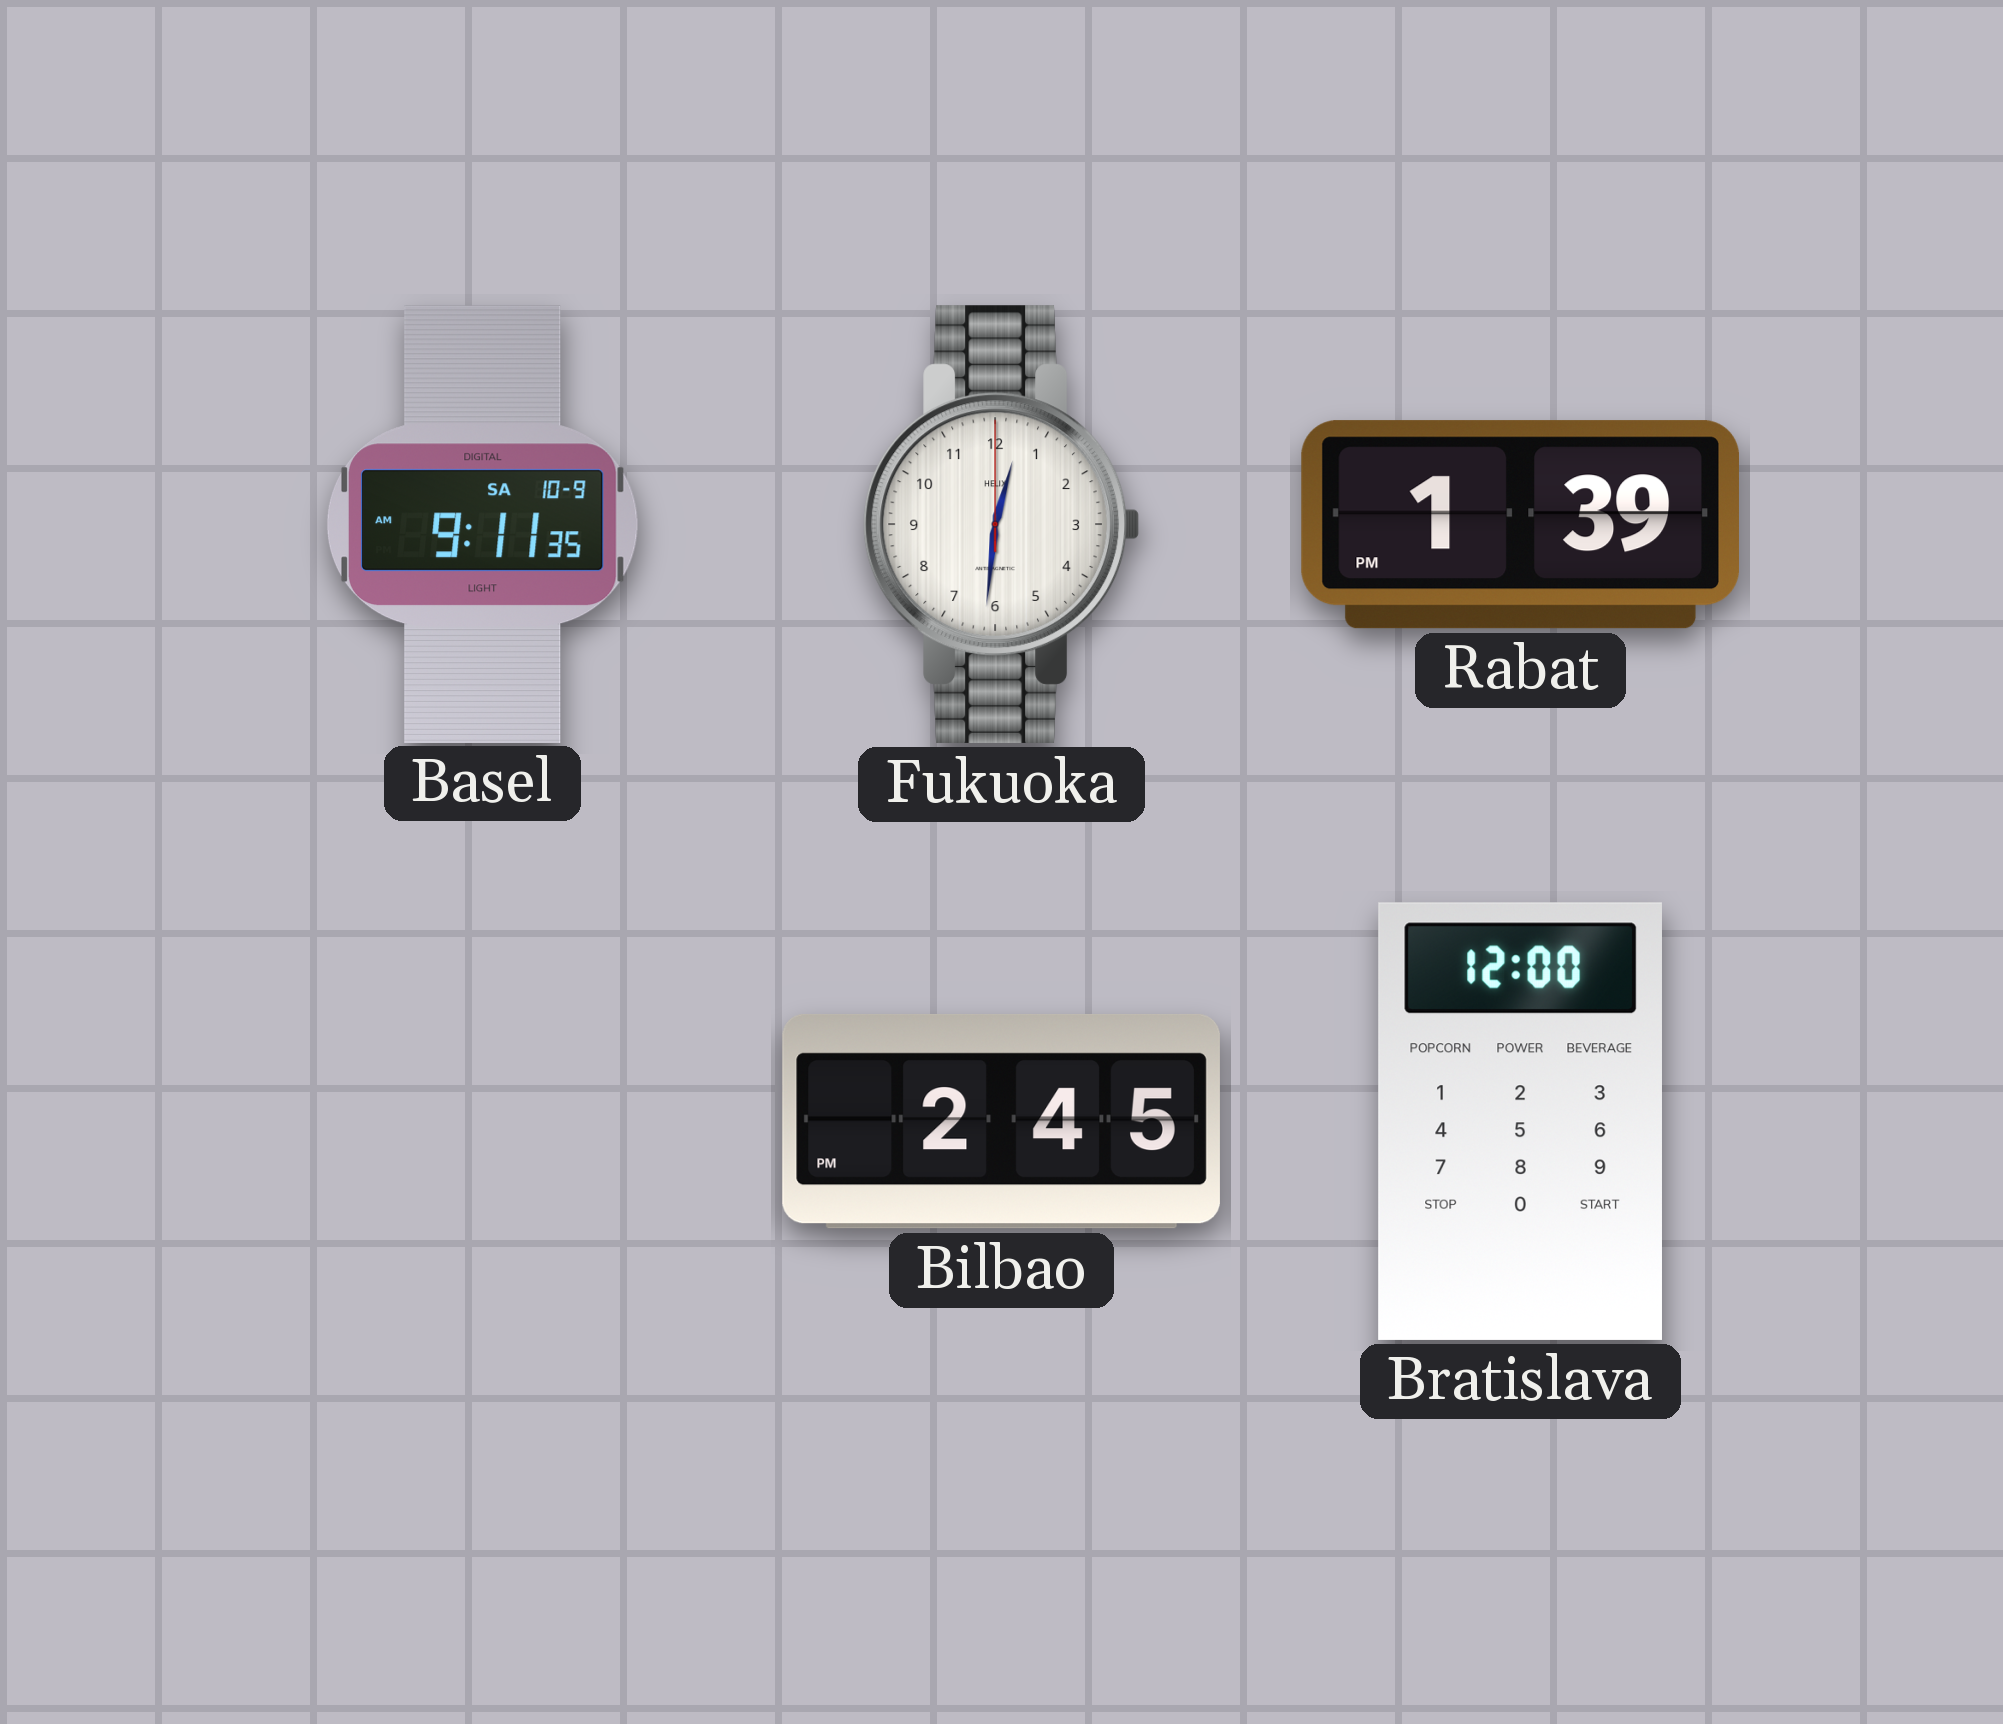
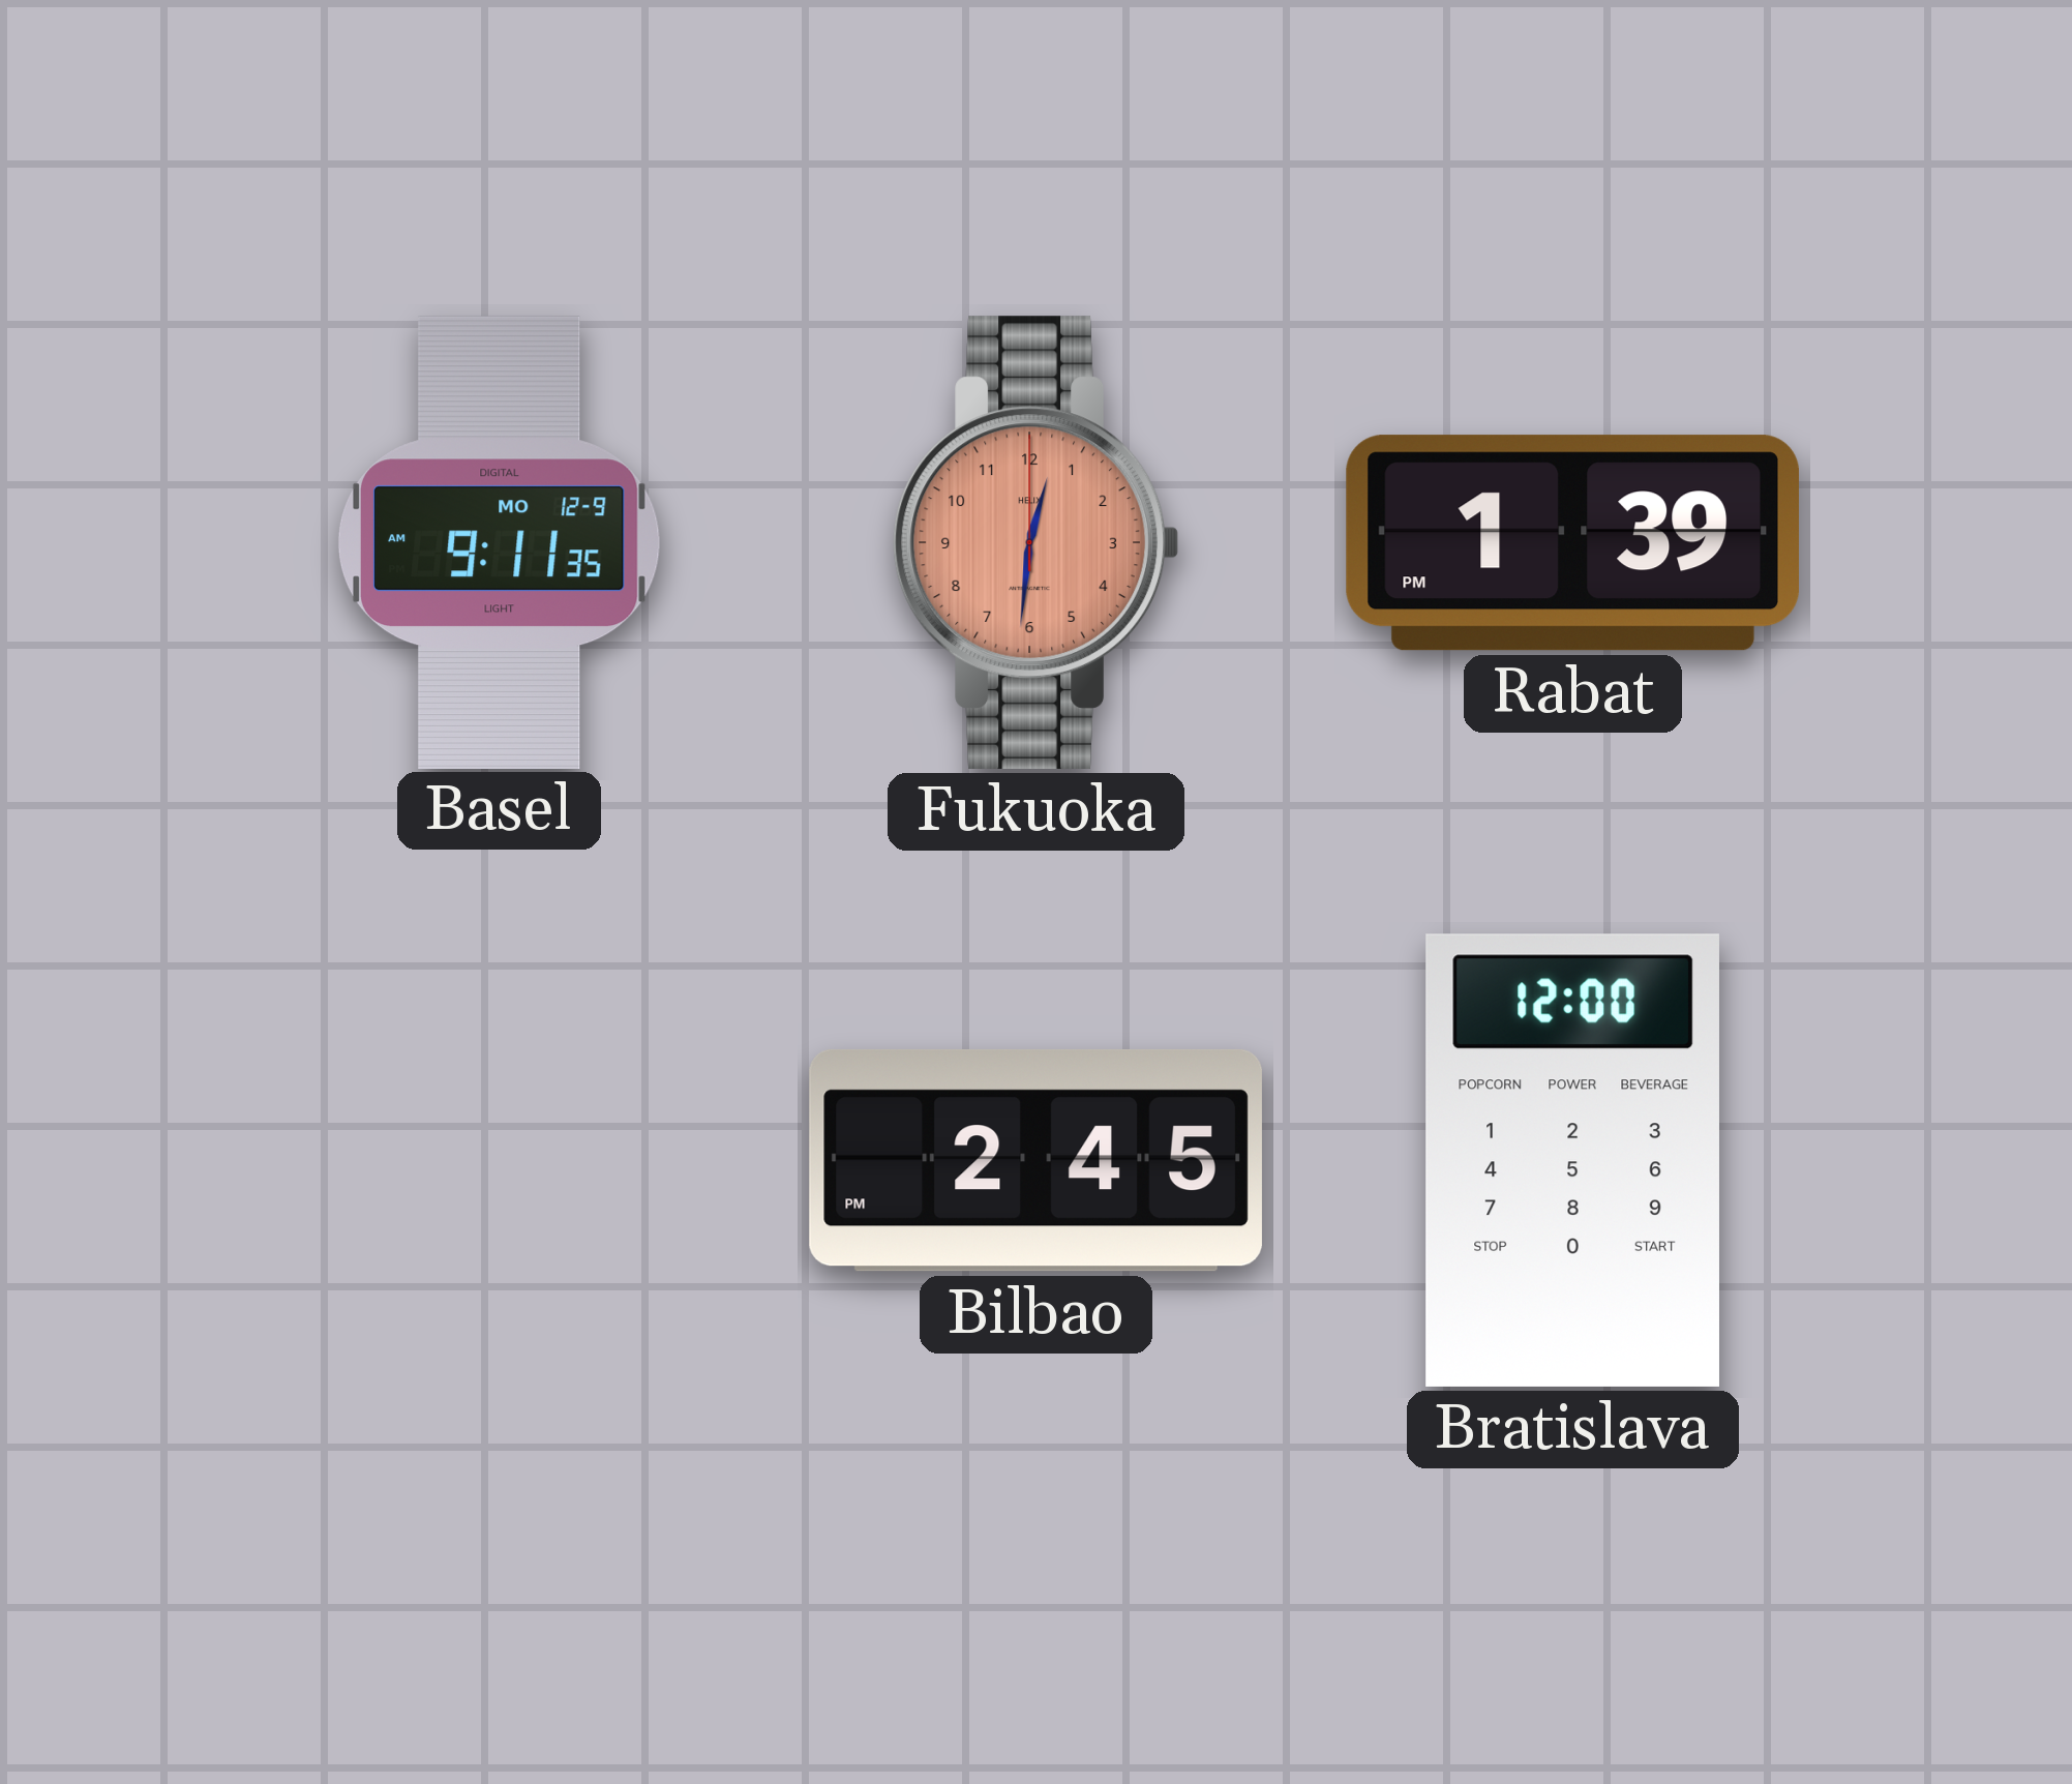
Basel date: SA 10-9 -> MO 12-9
Fukuoka dial: white -> salmon
